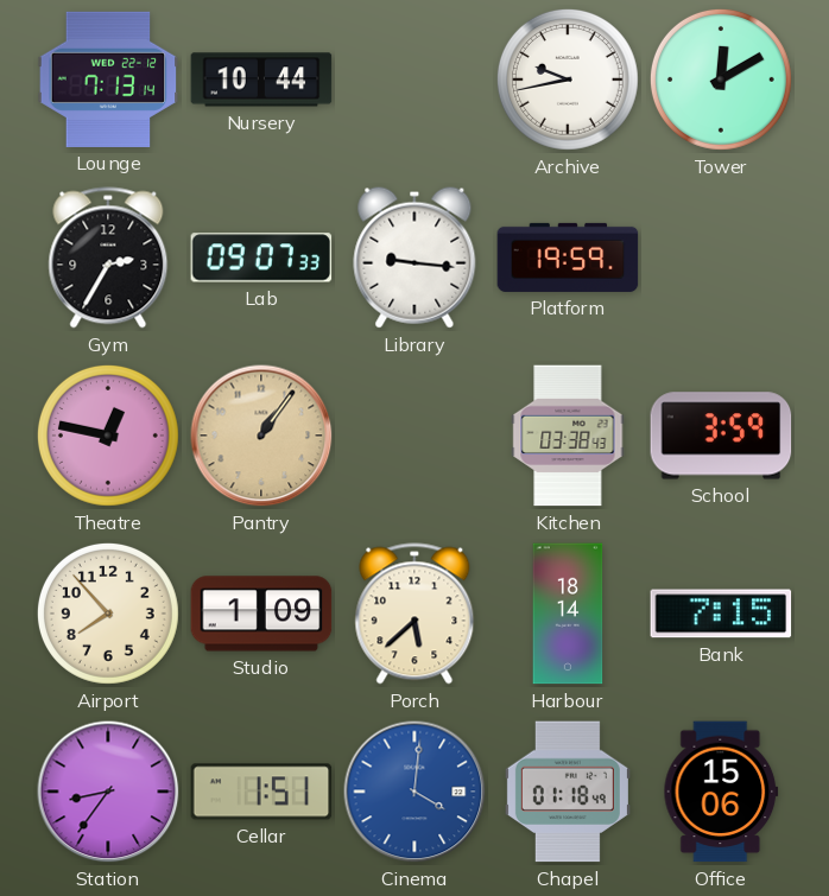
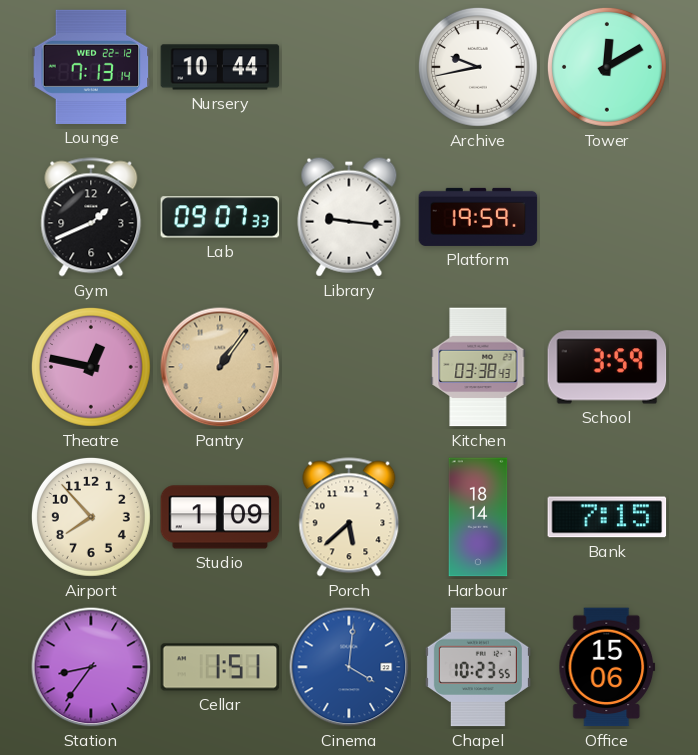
Gym: 2:35 -> 1:41
Chapel: 01:18 -> 10:23
